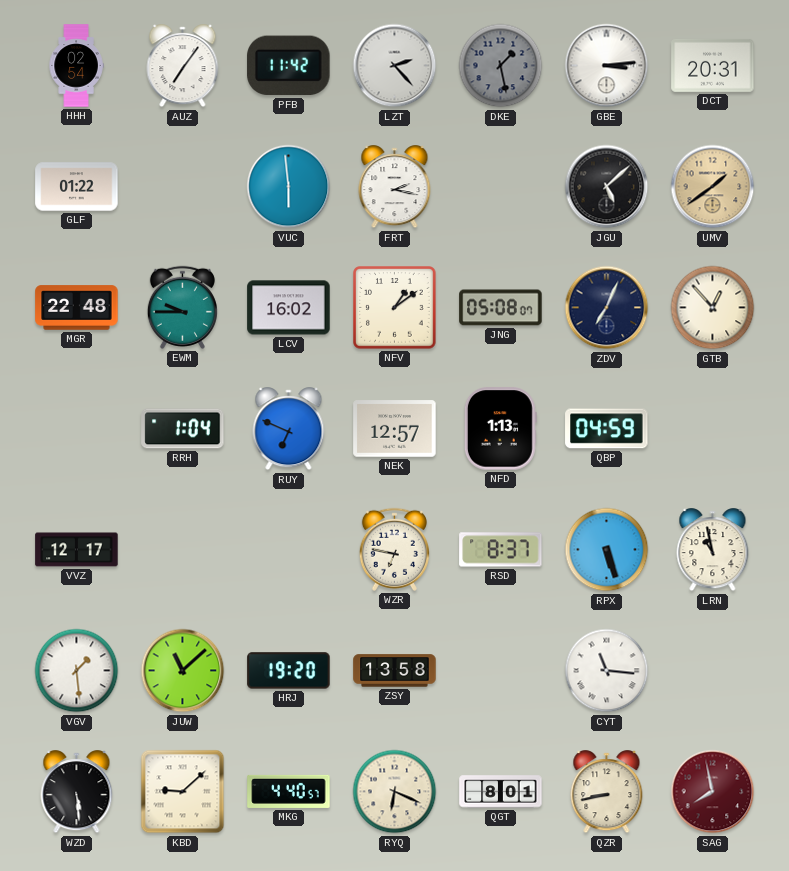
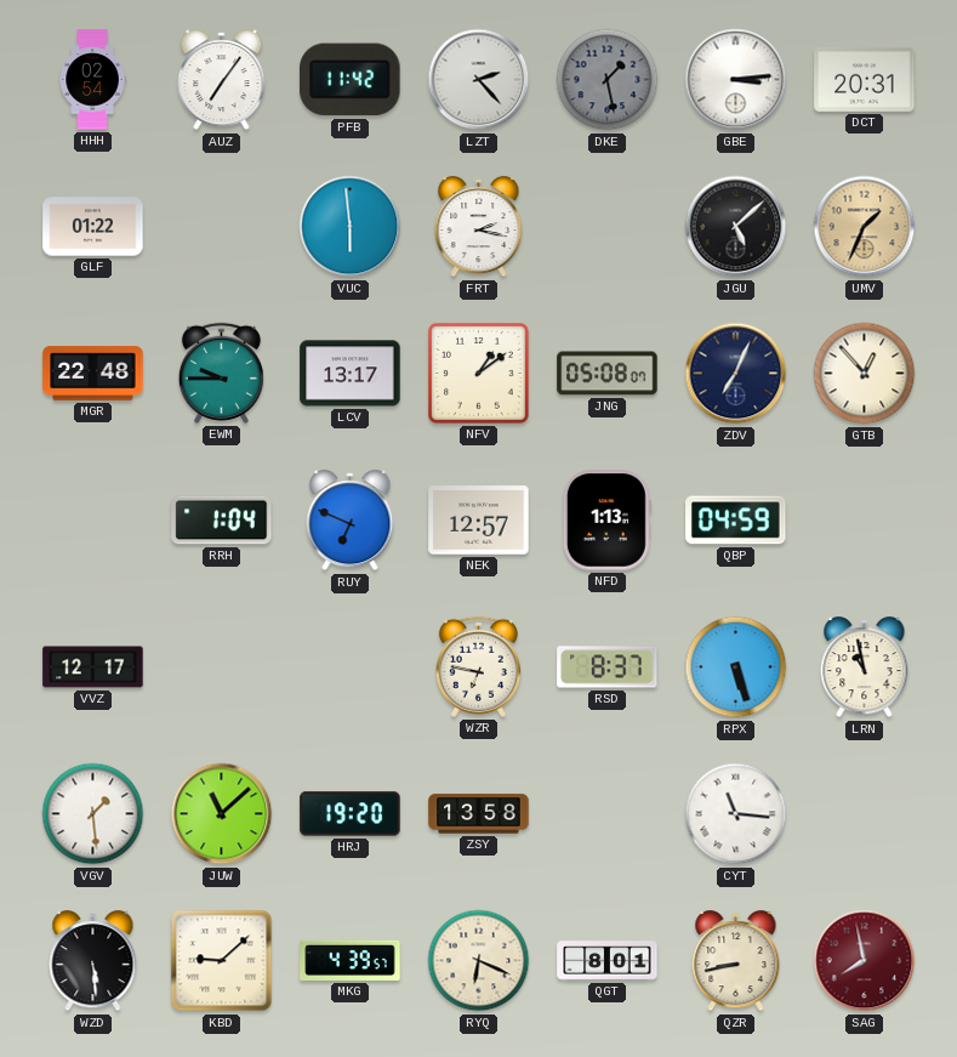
UMV: 1:39 -> 1:34
LCV: 16:02 -> 13:17
MKG: 4:40 -> 4:39
